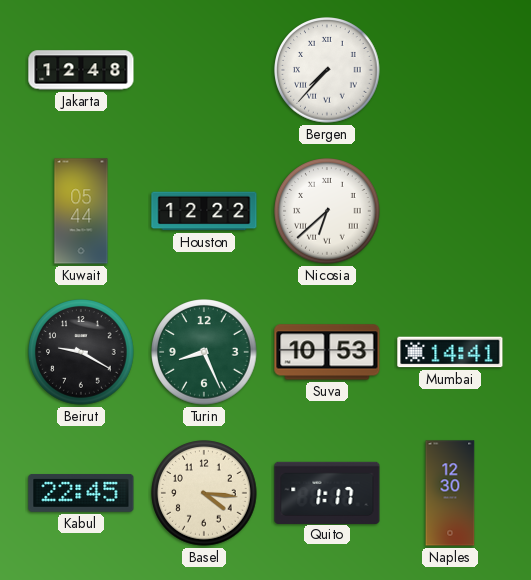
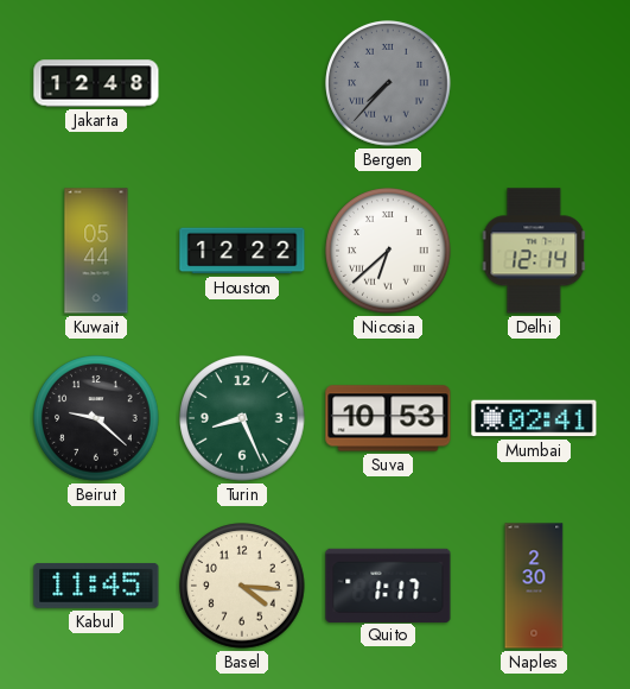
Bergen dial: white -> grey
Delhi: none -> 12:14
Beirut: 9:20 -> 9:22
Mumbai: 14:41 -> 02:41
Kabul: 22:45 -> 11:45
Naples: 12:30 -> 2:30
